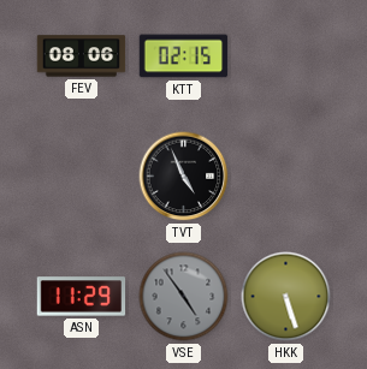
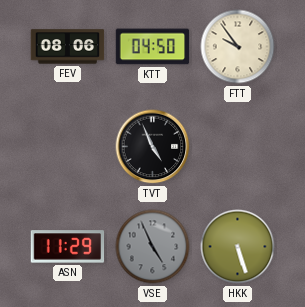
KTT: 02:15 -> 04:50
FTT: none -> 9:54
VSE: 4:54 -> 4:56
